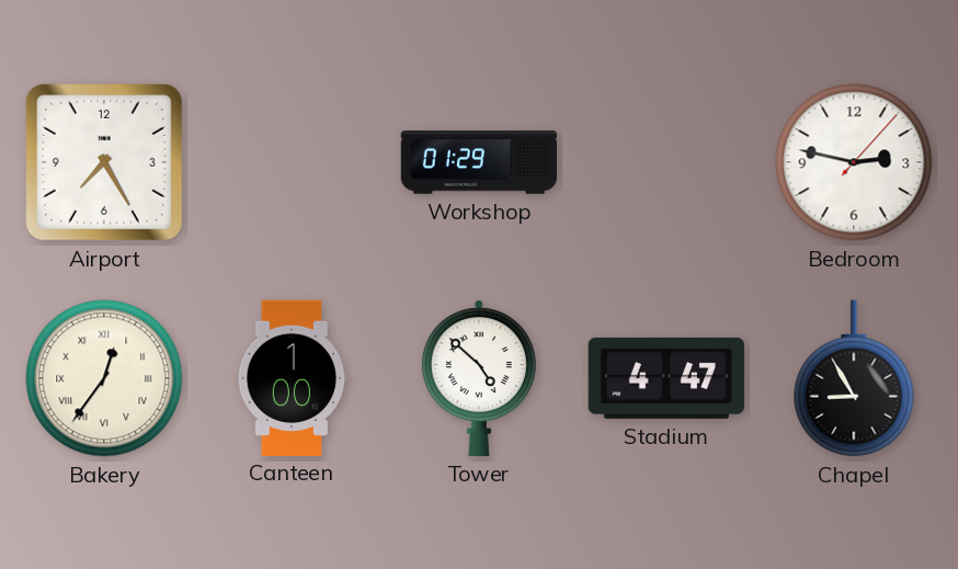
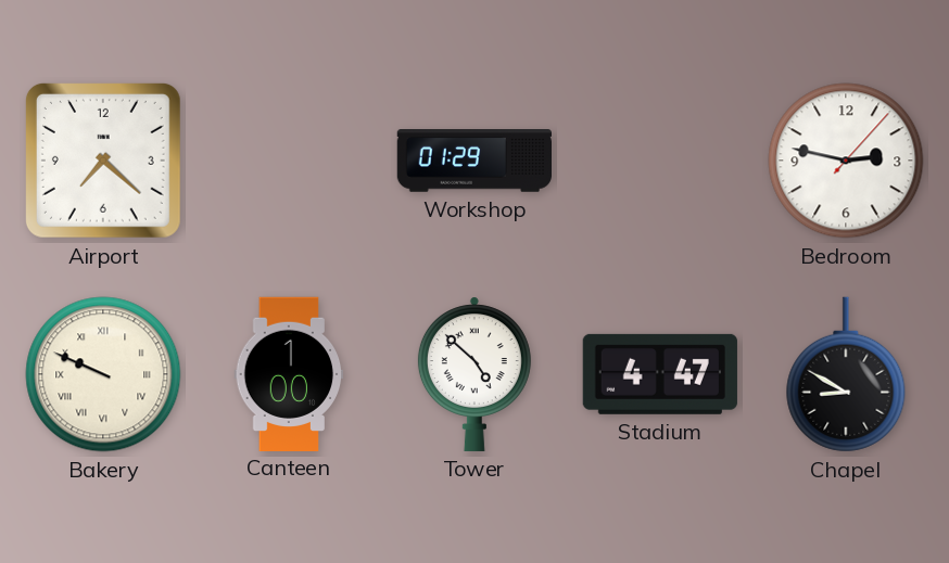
Airport: 7:25 -> 7:22
Bakery: 12:36 -> 9:49
Chapel: 8:55 -> 8:50
